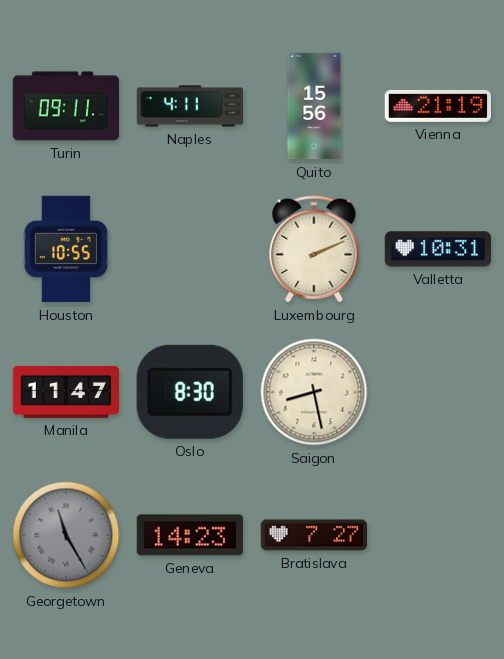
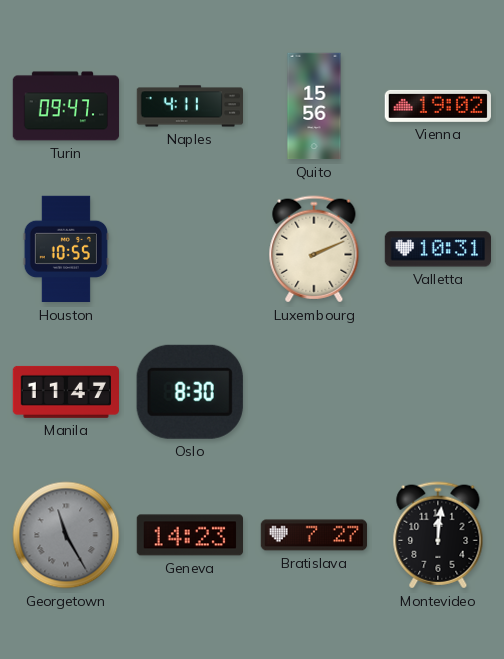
Turin: 09:11 -> 09:47
Vienna: 21:19 -> 19:02
Saigon: 8:28 -> none
Montevideo: none -> 12:01
